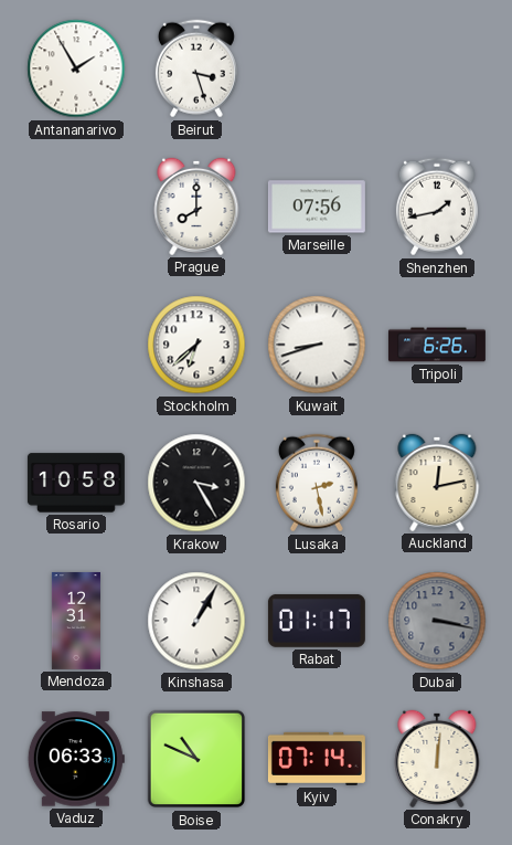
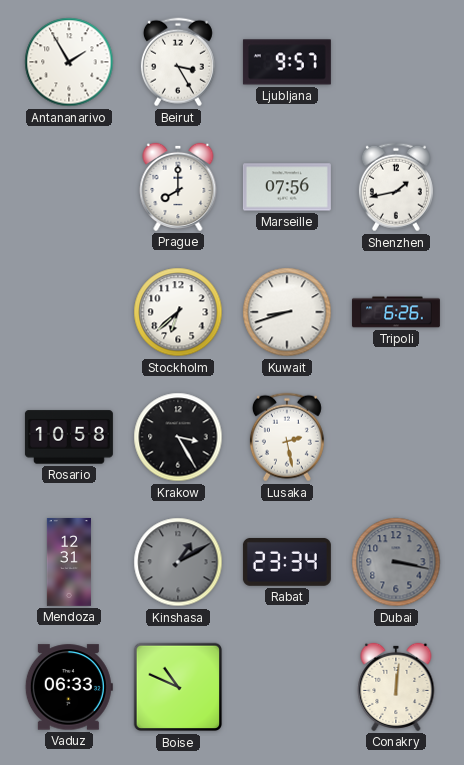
Beirut: 3:27 -> 3:25
Ljubljana: none -> 9:57
Auckland: 12:13 -> none
Kinshasa: 1:05 -> 1:10
Kinshasa dial: white -> grey
Rabat: 01:17 -> 23:34
Kyiv: 07:14 -> none
